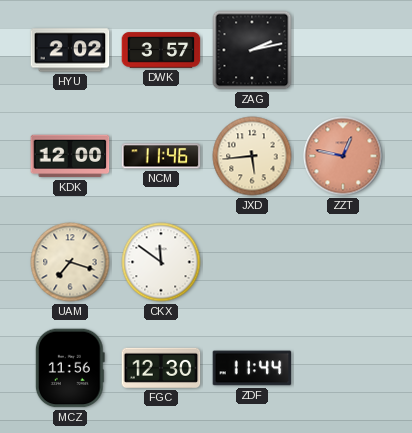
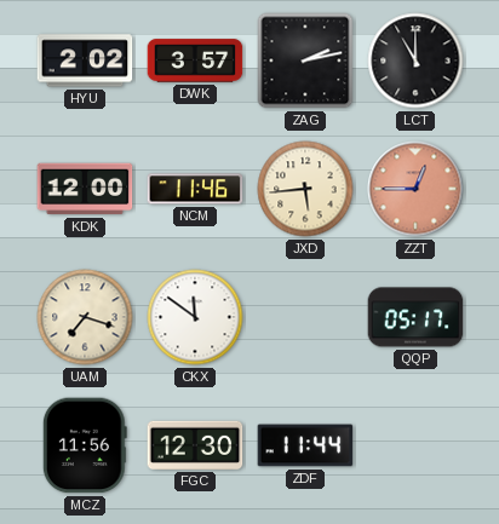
LCT: none -> 11:00
ZZT: 12:47 -> 12:45
QQP: none -> 05:17
